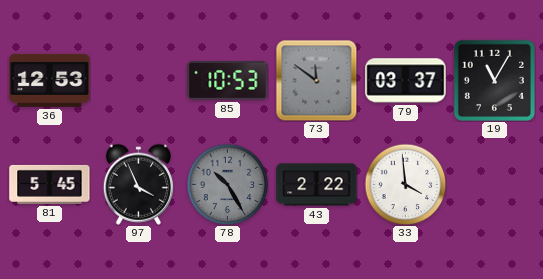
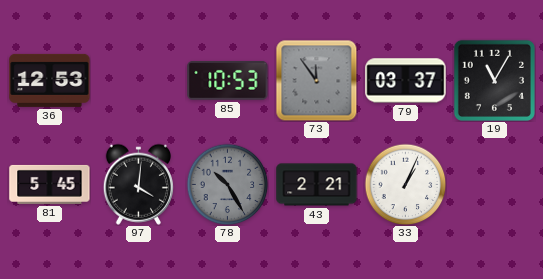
73: 11:51 -> 11:54
97: 3:56 -> 4:01
43: 2:22 -> 2:21
33: 3:59 -> 1:04
